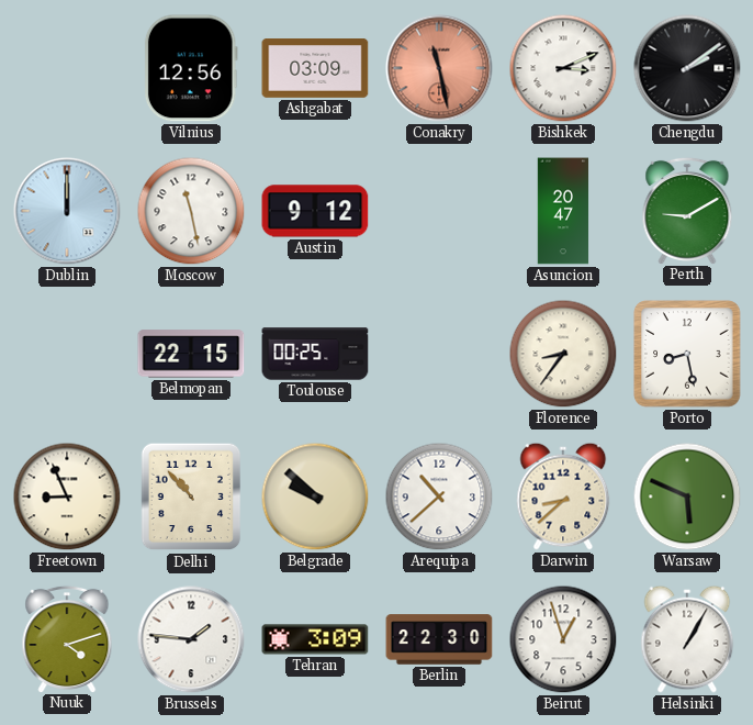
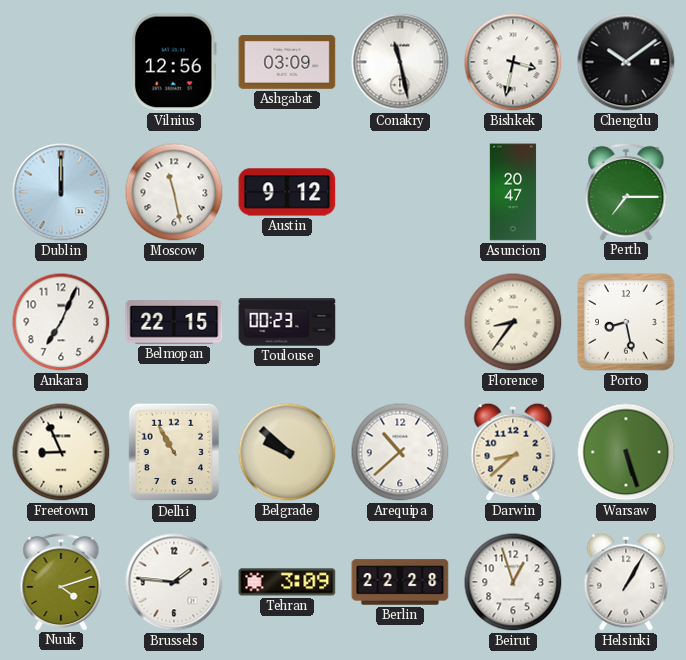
Conakry dial: salmon -> white
Bishkek: 3:11 -> 3:32
Chengdu: 2:09 -> 10:09
Perth: 9:10 -> 7:15
Ankara: none -> 7:04
Toulouse: 00:25 -> 00:23
Delhi: 10:53 -> 10:55
Warsaw: 5:49 -> 5:27
Berlin: 22:30 -> 22:28
